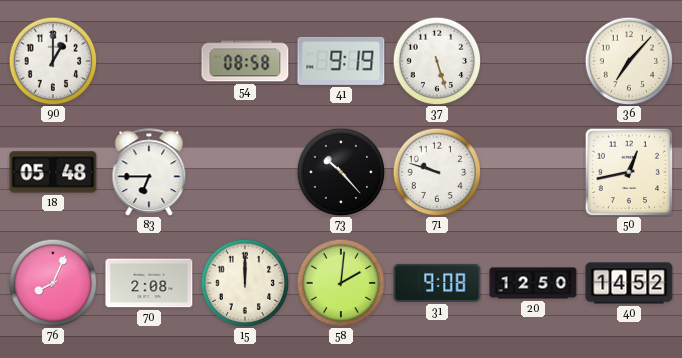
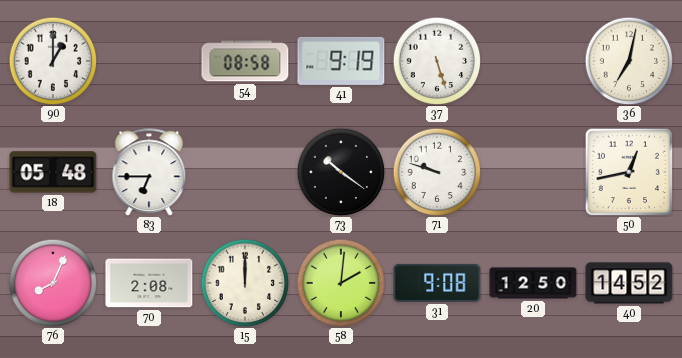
36: 7:07 -> 7:02
73: 10:23 -> 10:21
